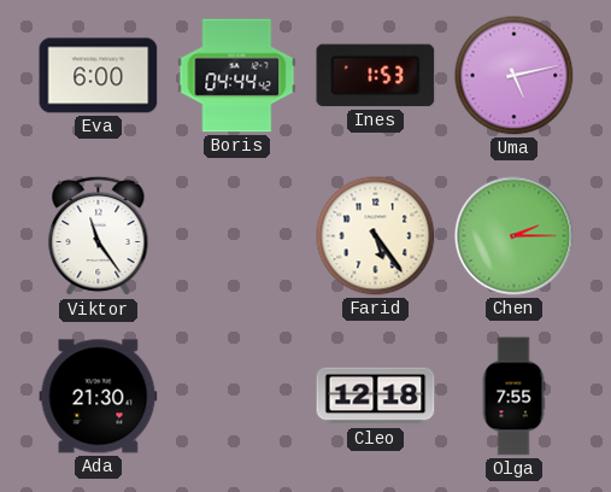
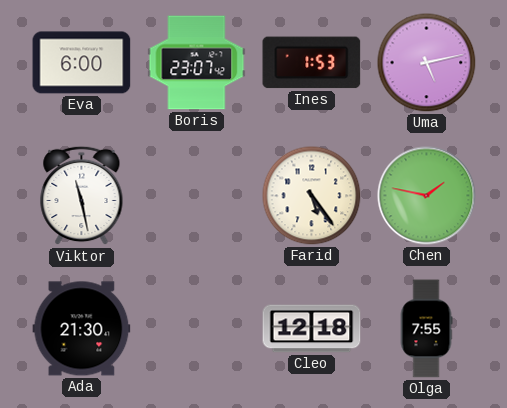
Boris: 04:44 -> 23:07
Viktor: 11:24 -> 11:28
Chen: 2:15 -> 1:47
